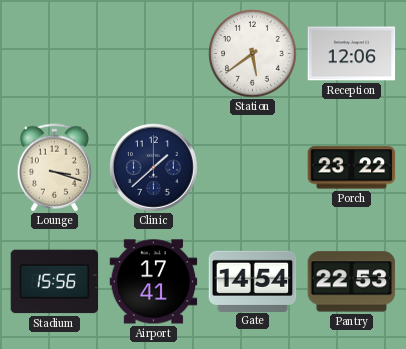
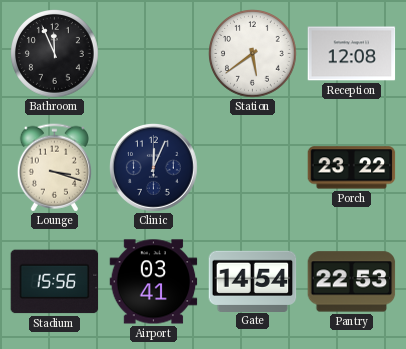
Bathroom: none -> 11:56
Reception: 12:06 -> 12:08
Clinic: 1:38 -> 12:04
Airport: 17:41 -> 03:41
